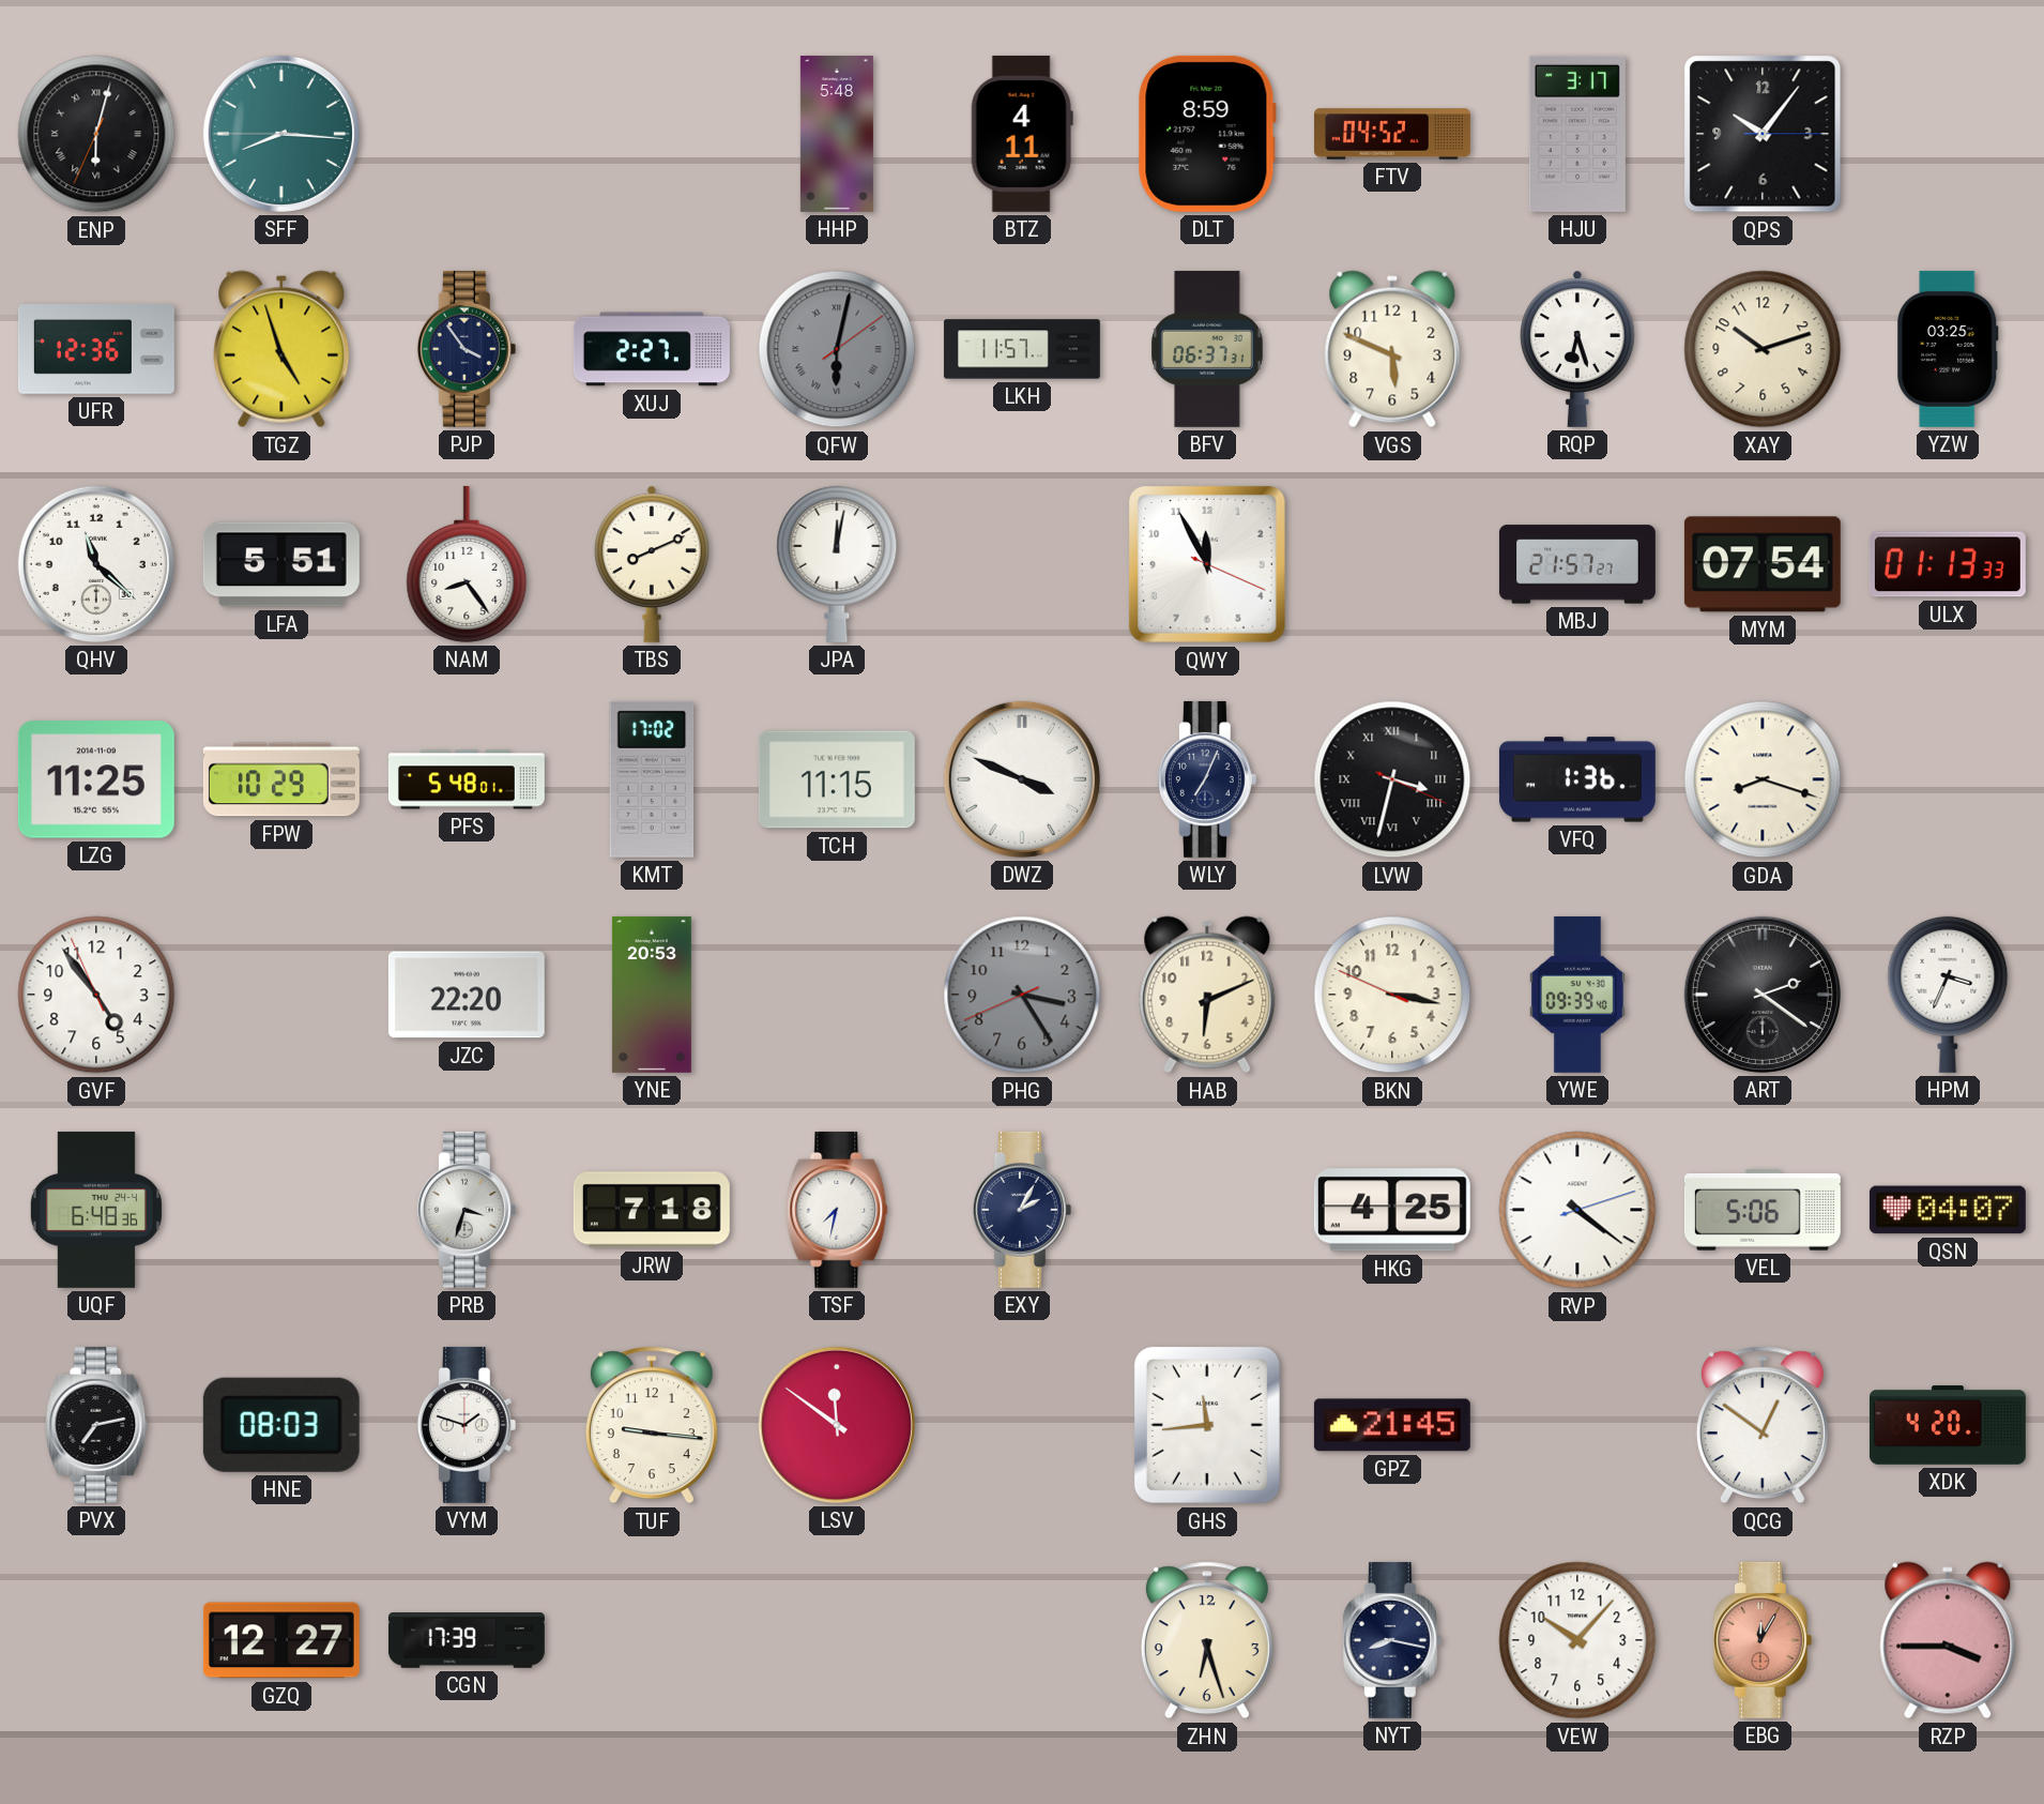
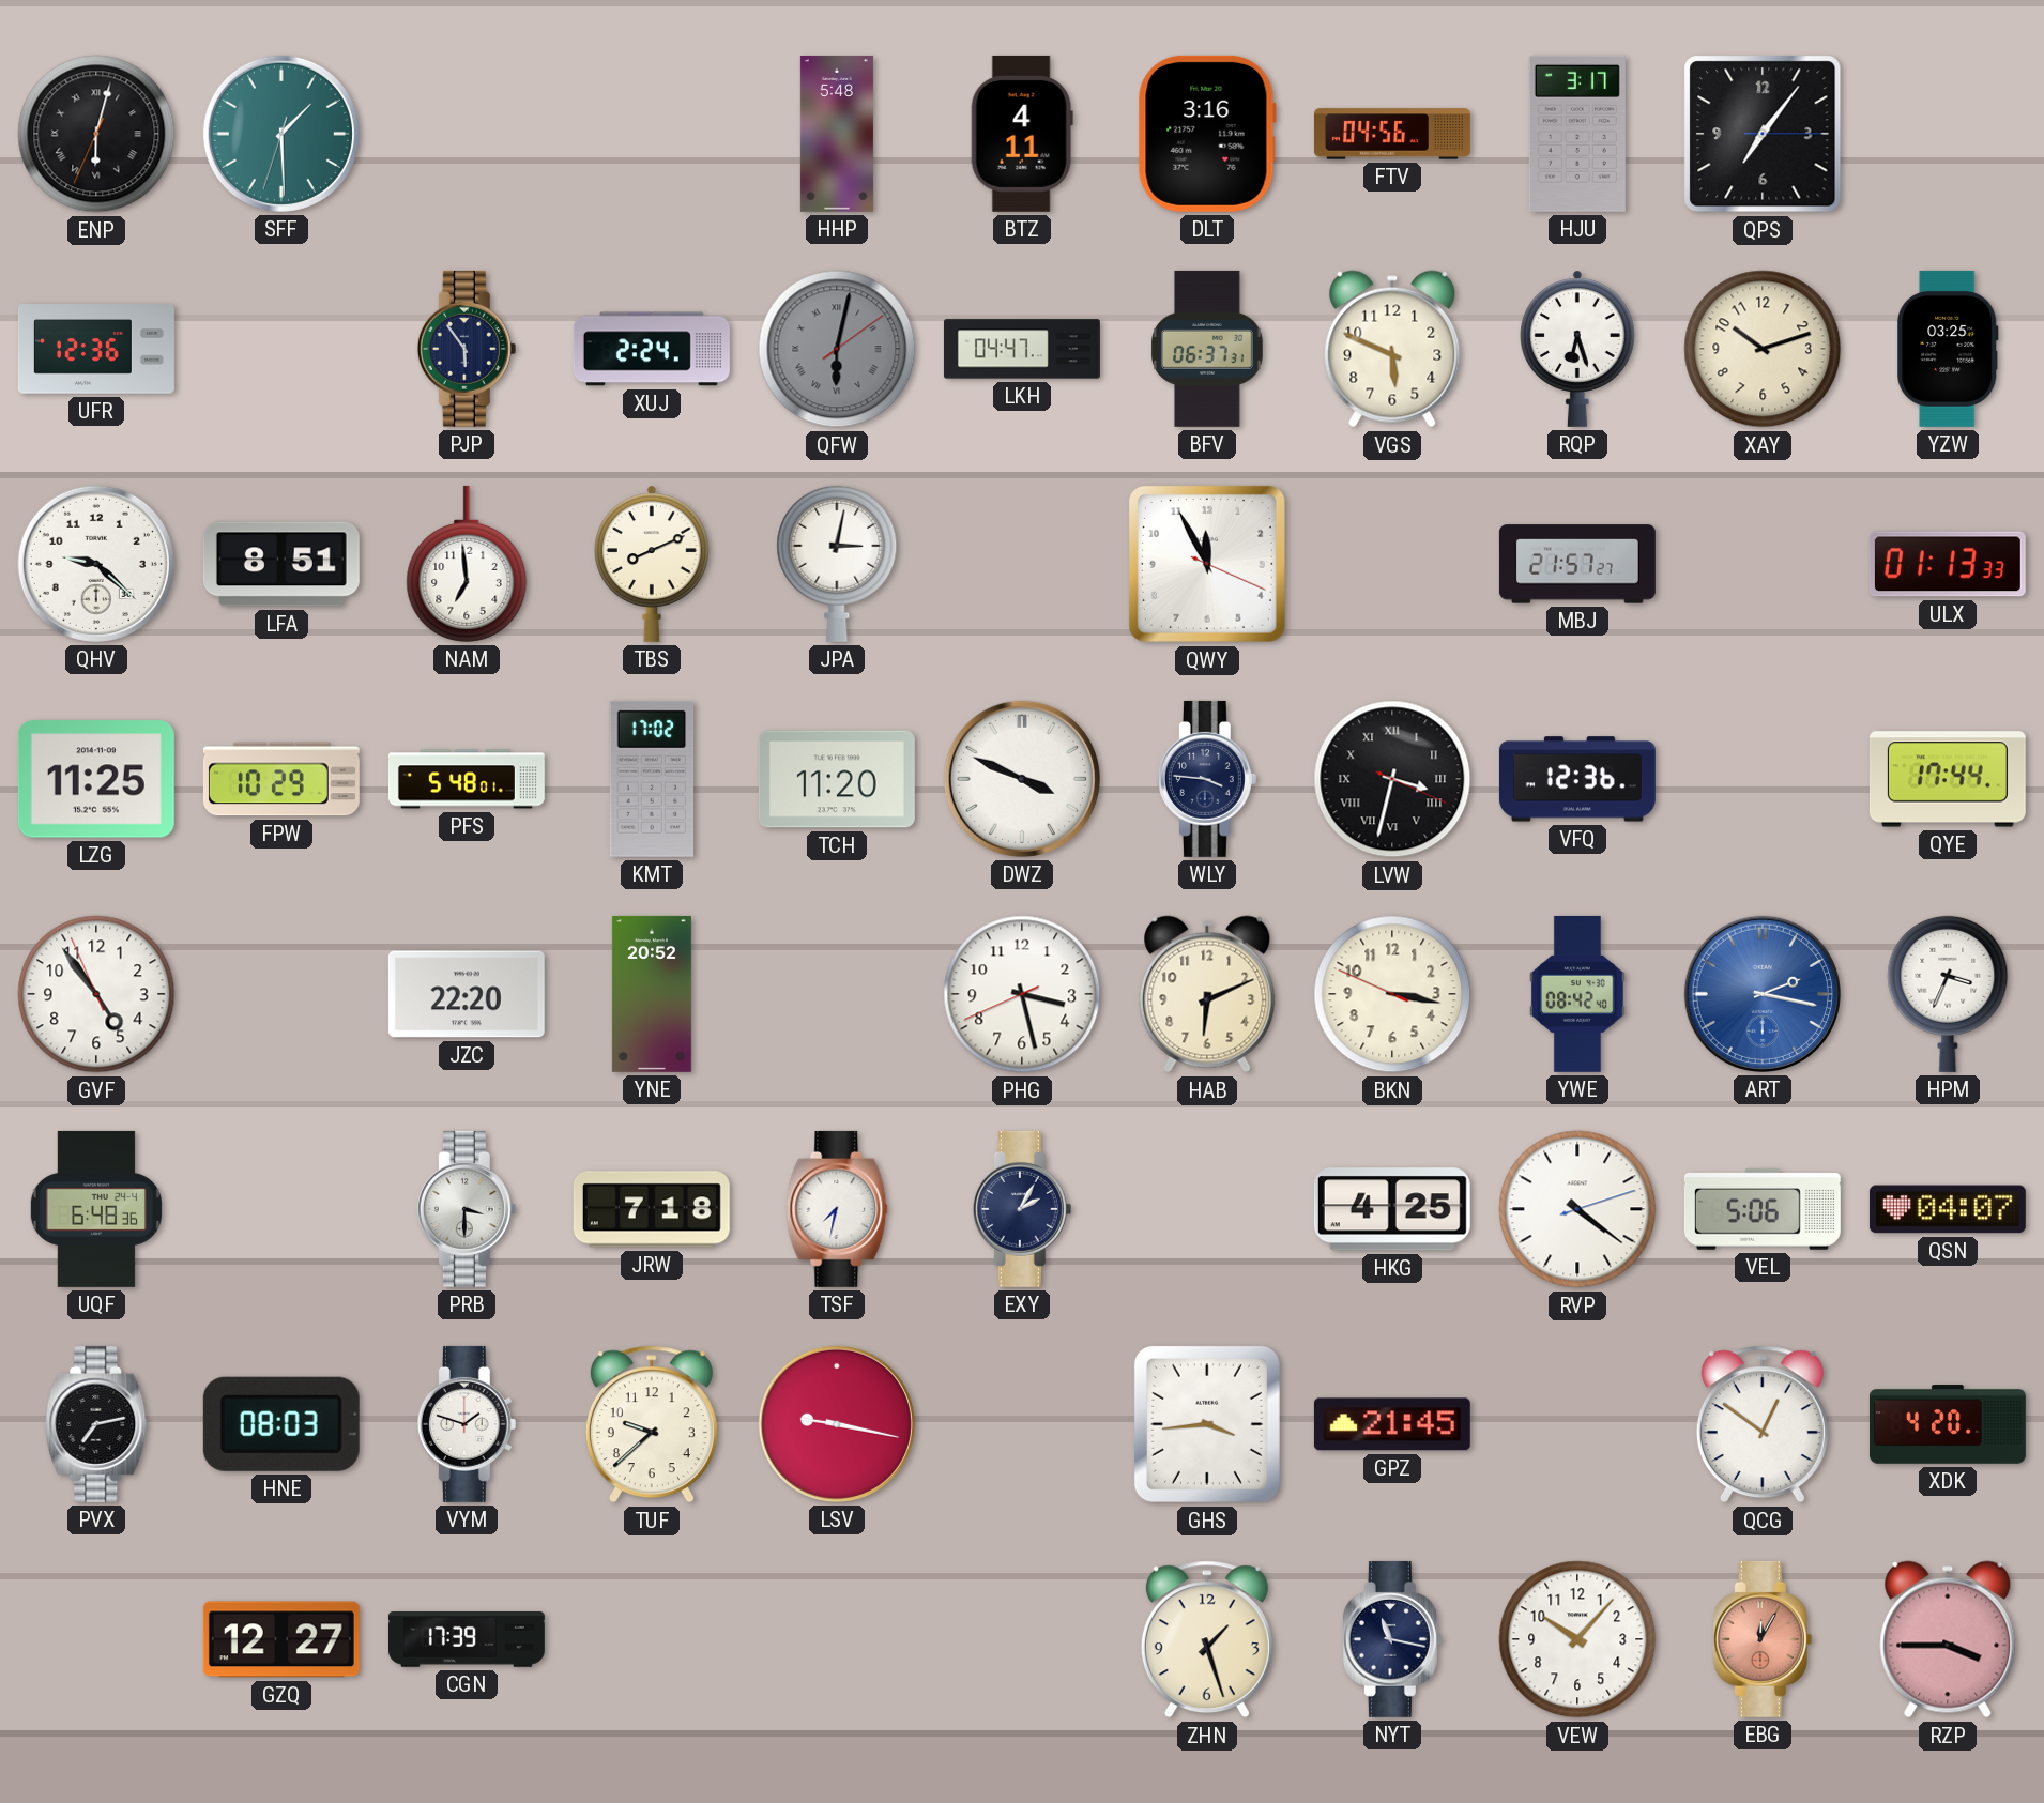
SFF: 8:15 -> 1:29
DLT: 8:59 -> 3:16
FTV: 04:52 -> 04:56
QPS: 10:06 -> 7:06
TGZ: 4:57 -> none
PJP: 3:54 -> 5:54
XUJ: 2:27 -> 2:24
LKH: 11:57 -> 04:47
QHV: 11:22 -> 9:22
LFA: 5:51 -> 8:51
NAM: 8:24 -> 6:59
JPA: 12:02 -> 3:02
MYM: 07:54 -> none
TCH: 11:15 -> 11:20
WLY: 7:04 -> 3:46
VFQ: 1:36 -> 12:36
GDA: 8:18 -> none
QYE: none -> 17:44
YNE: 20:53 -> 20:52
PHG: 3:24 -> 3:27
PHG dial: grey -> white
YWE: 09:39 -> 08:42
ART: 2:21 -> 2:17
ART dial: black -> blue
PRB: 3:33 -> 3:30
TUF: 9:16 -> 9:38
LSV: 11:51 -> 9:17
GHS: 11:44 -> 3:44
ZHN: 6:27 -> 1:27
NYT: 8:17 -> 11:17
